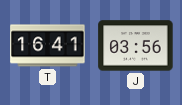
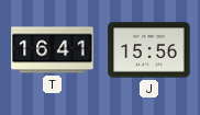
J: 03:56 -> 15:56
